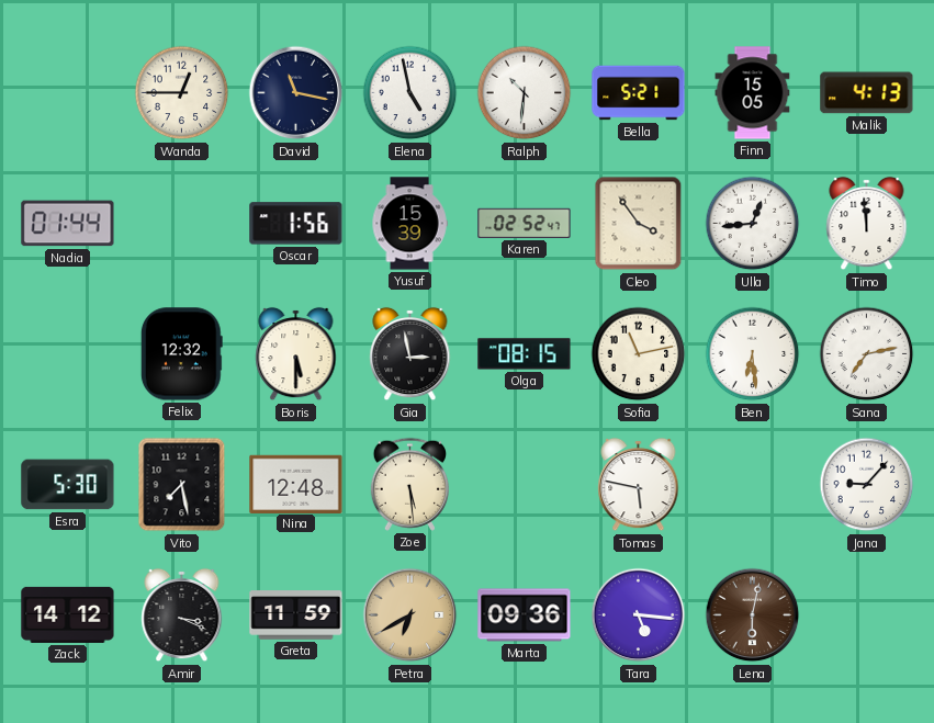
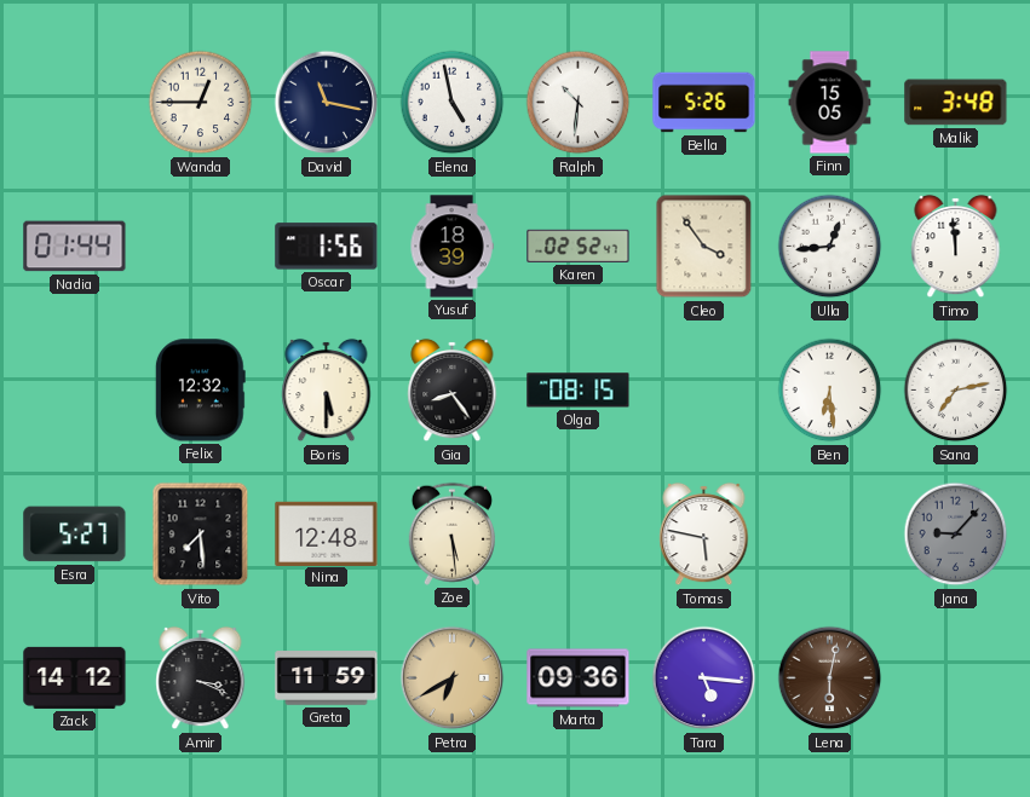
Bella: 5:21 -> 5:26
Malik: 4:13 -> 3:48
Yusuf: 15:39 -> 18:39
Gia: 2:58 -> 8:24
Sofia: 11:13 -> none
Esra: 5:30 -> 5:27
Vito: 7:28 -> 7:29
Jana dial: white -> grey
